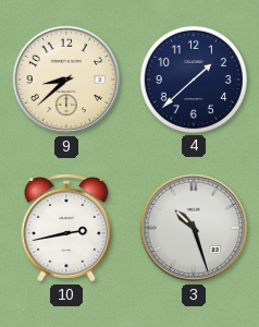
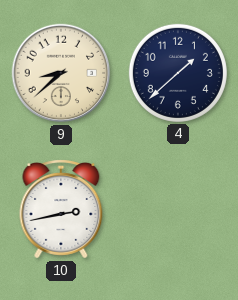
3: 10:27 -> none
